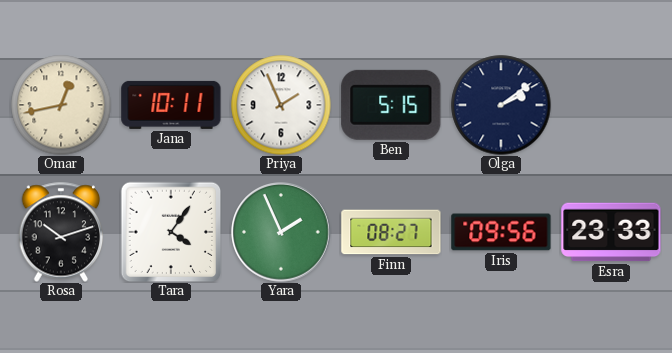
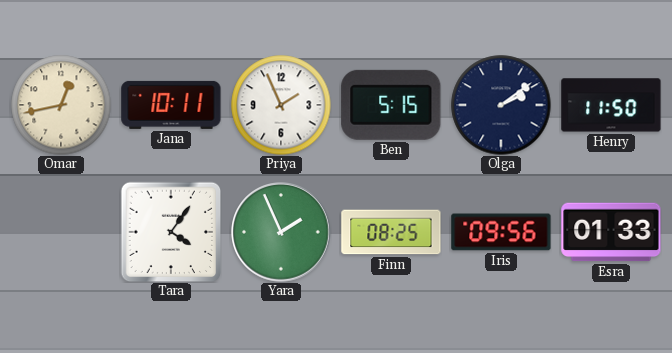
Henry: none -> 11:50
Rosa: 10:12 -> none
Finn: 08:27 -> 08:25
Esra: 23:33 -> 01:33
